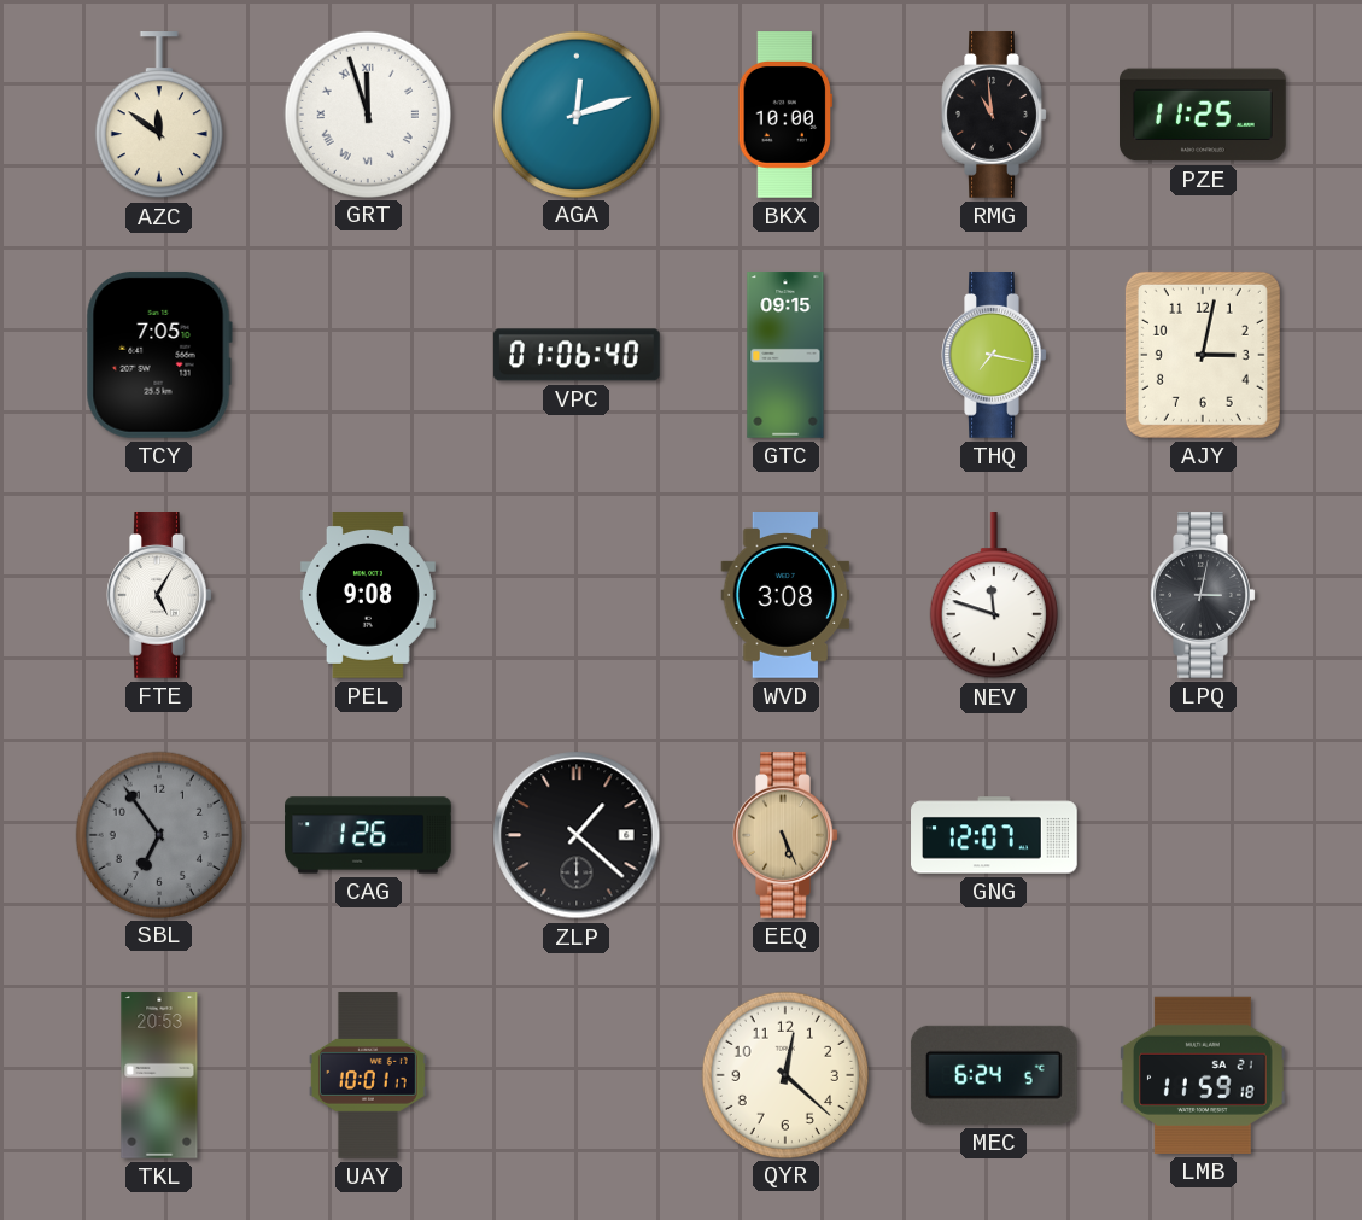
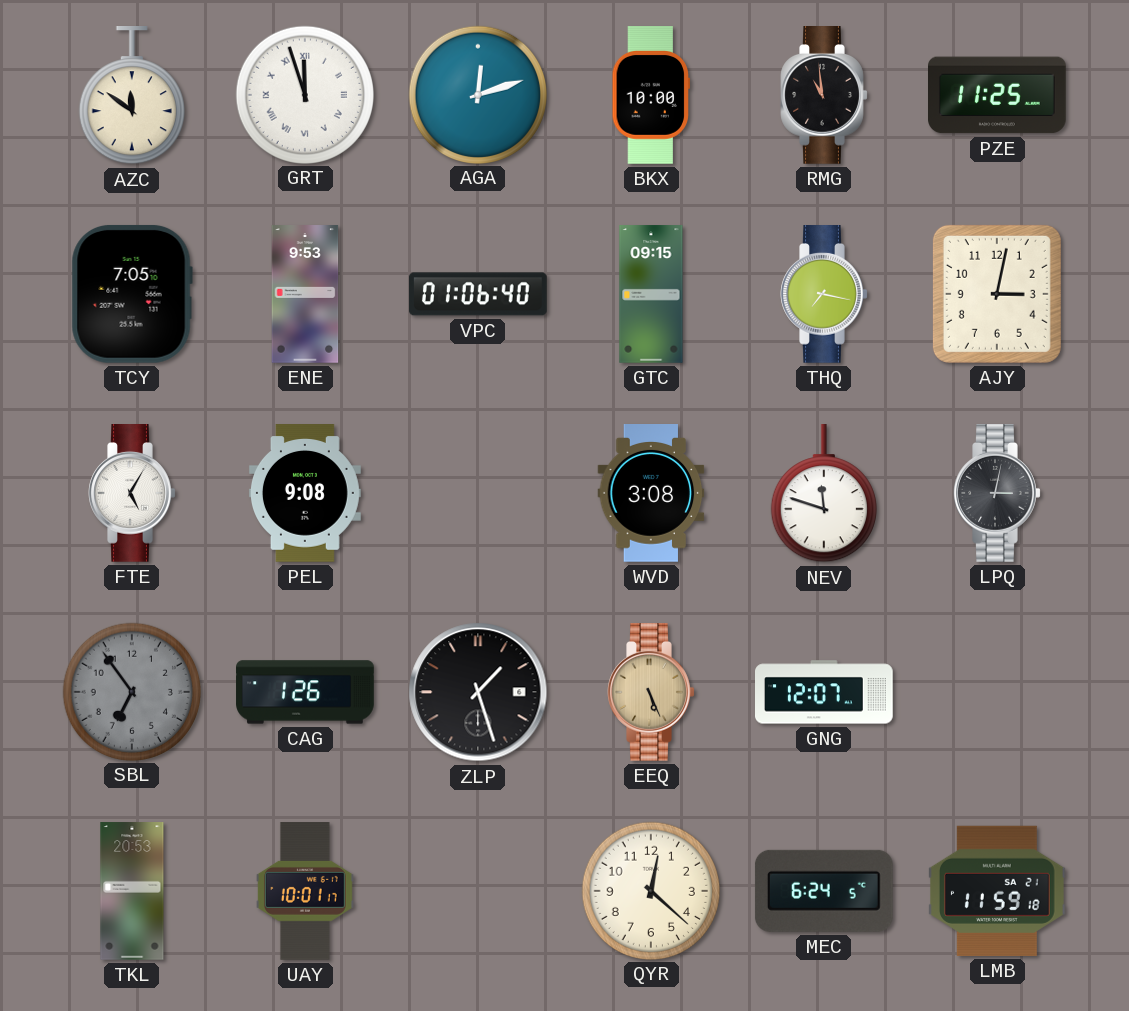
ENE: none -> 9:53
ZLP: 1:22 -> 1:27
